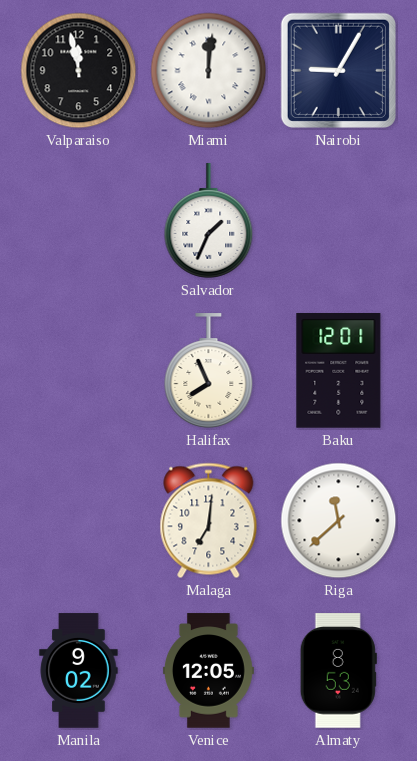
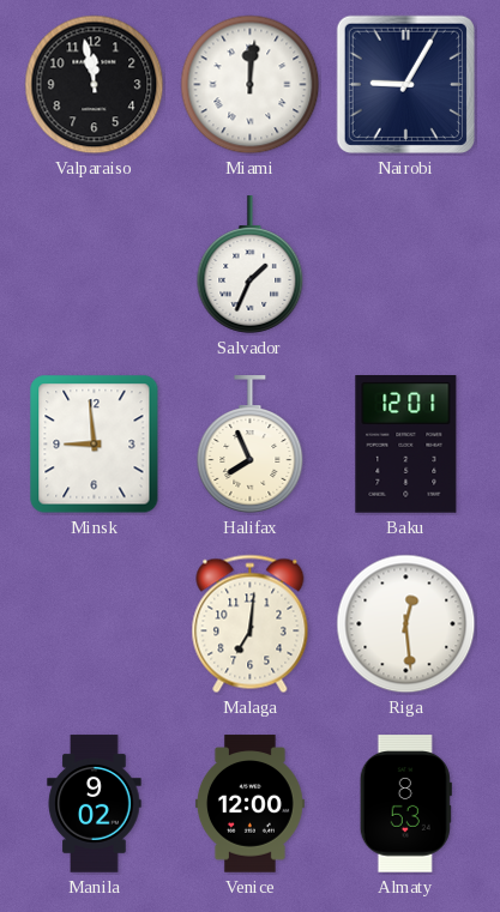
Minsk: none -> 8:59
Riga: 11:38 -> 12:29
Venice: 12:05 -> 12:00
